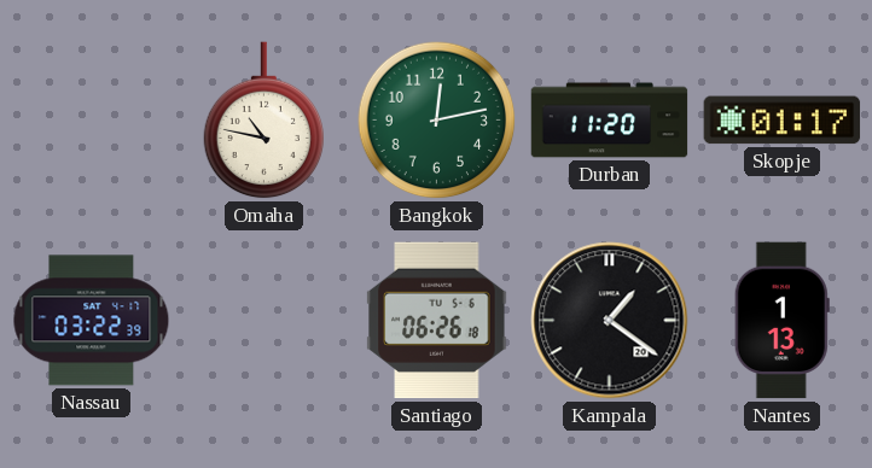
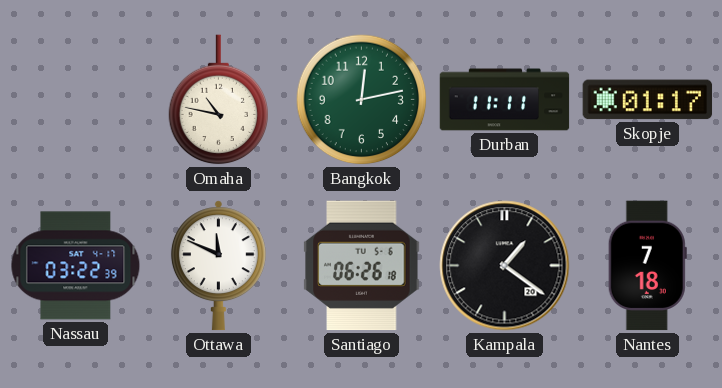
Durban: 11:20 -> 11:11
Ottawa: none -> 11:49
Nantes: 1:13 -> 7:18
